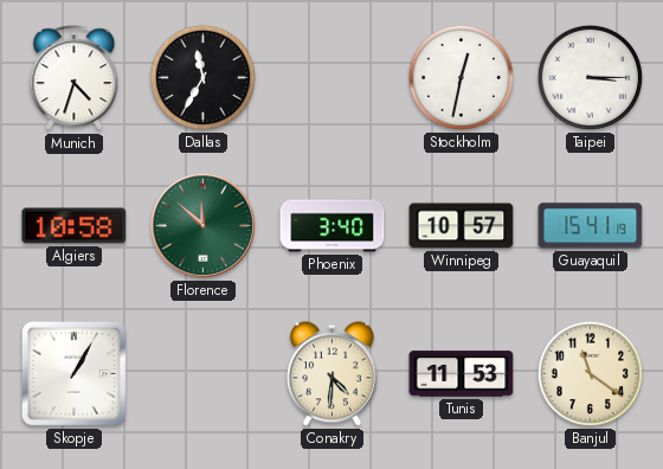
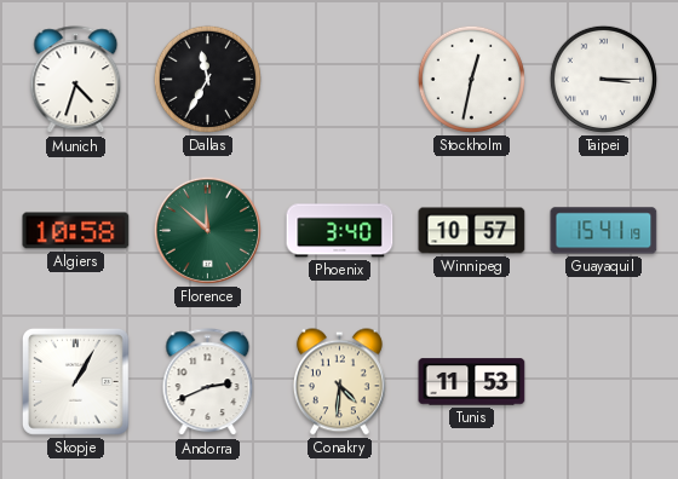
Andorra: none -> 2:41
Banjul: 11:21 -> none
